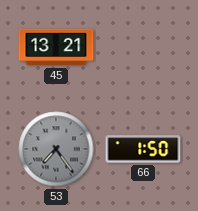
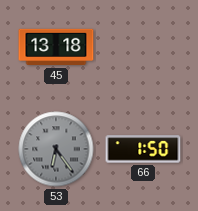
45: 13:21 -> 13:18
53: 7:24 -> 6:24
